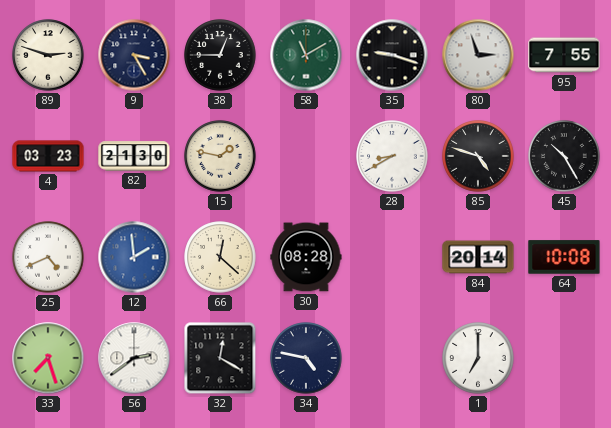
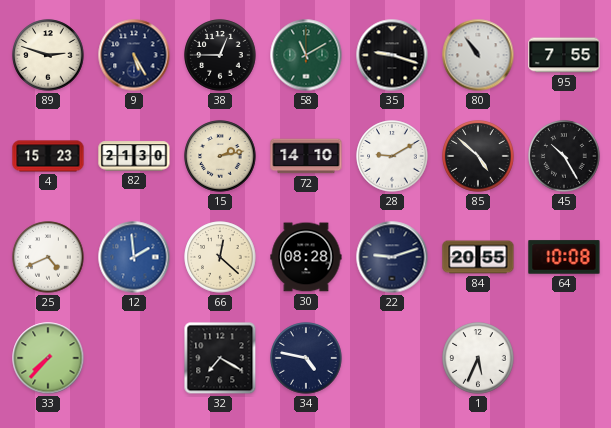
9: 3:25 -> 5:25
80: 2:57 -> 10:54
4: 03:23 -> 15:23
15: 1:47 -> 2:13
72: none -> 14:10
28: 8:40 -> 9:10
85: 4:48 -> 4:52
22: none -> 9:12
84: 20:14 -> 20:55
33: 7:27 -> 7:37
56: 2:39 -> none
32: 12:20 -> 7:20
1: 7:00 -> 5:34
